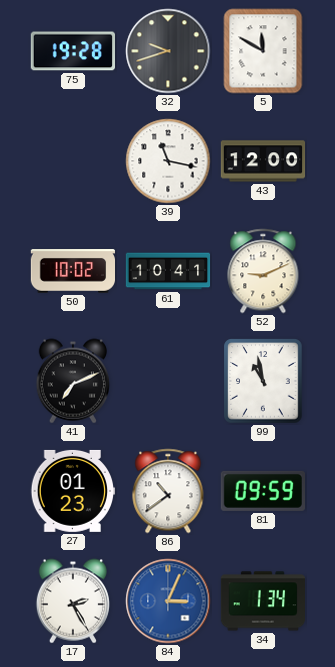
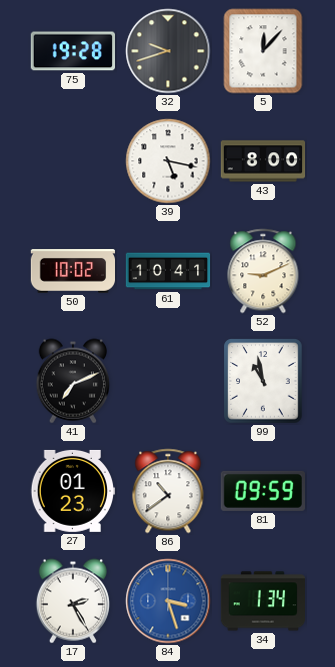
5: 11:50 -> 12:07
39: 11:17 -> 5:17
43: 12:00 -> 8:00
84: 3:04 -> 3:27
